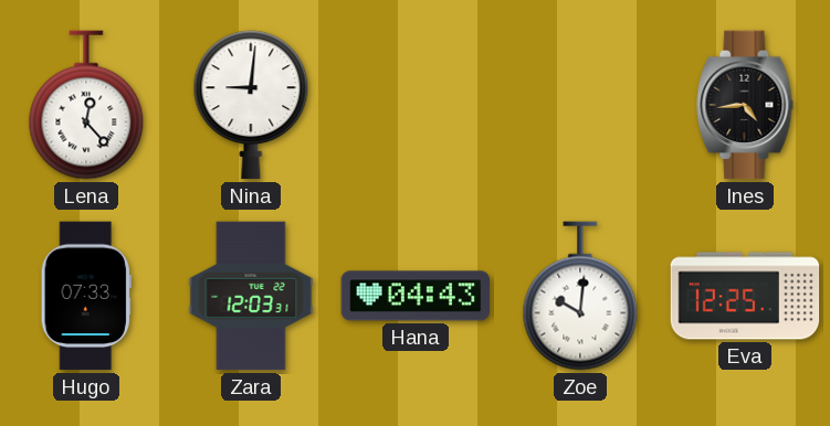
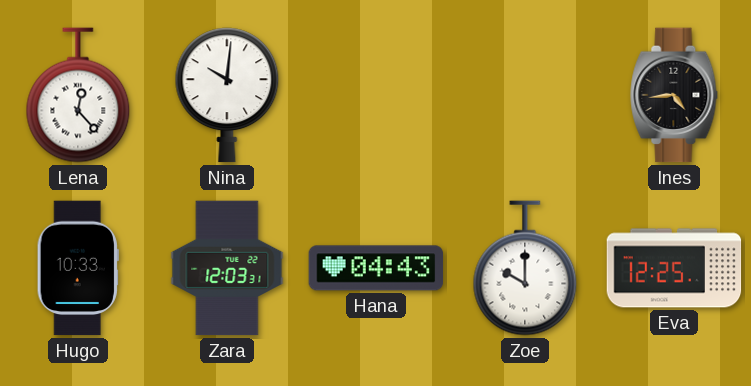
Nina: 9:01 -> 10:01
Hugo: 07:33 -> 10:33
Zoe: 10:01 -> 10:00
